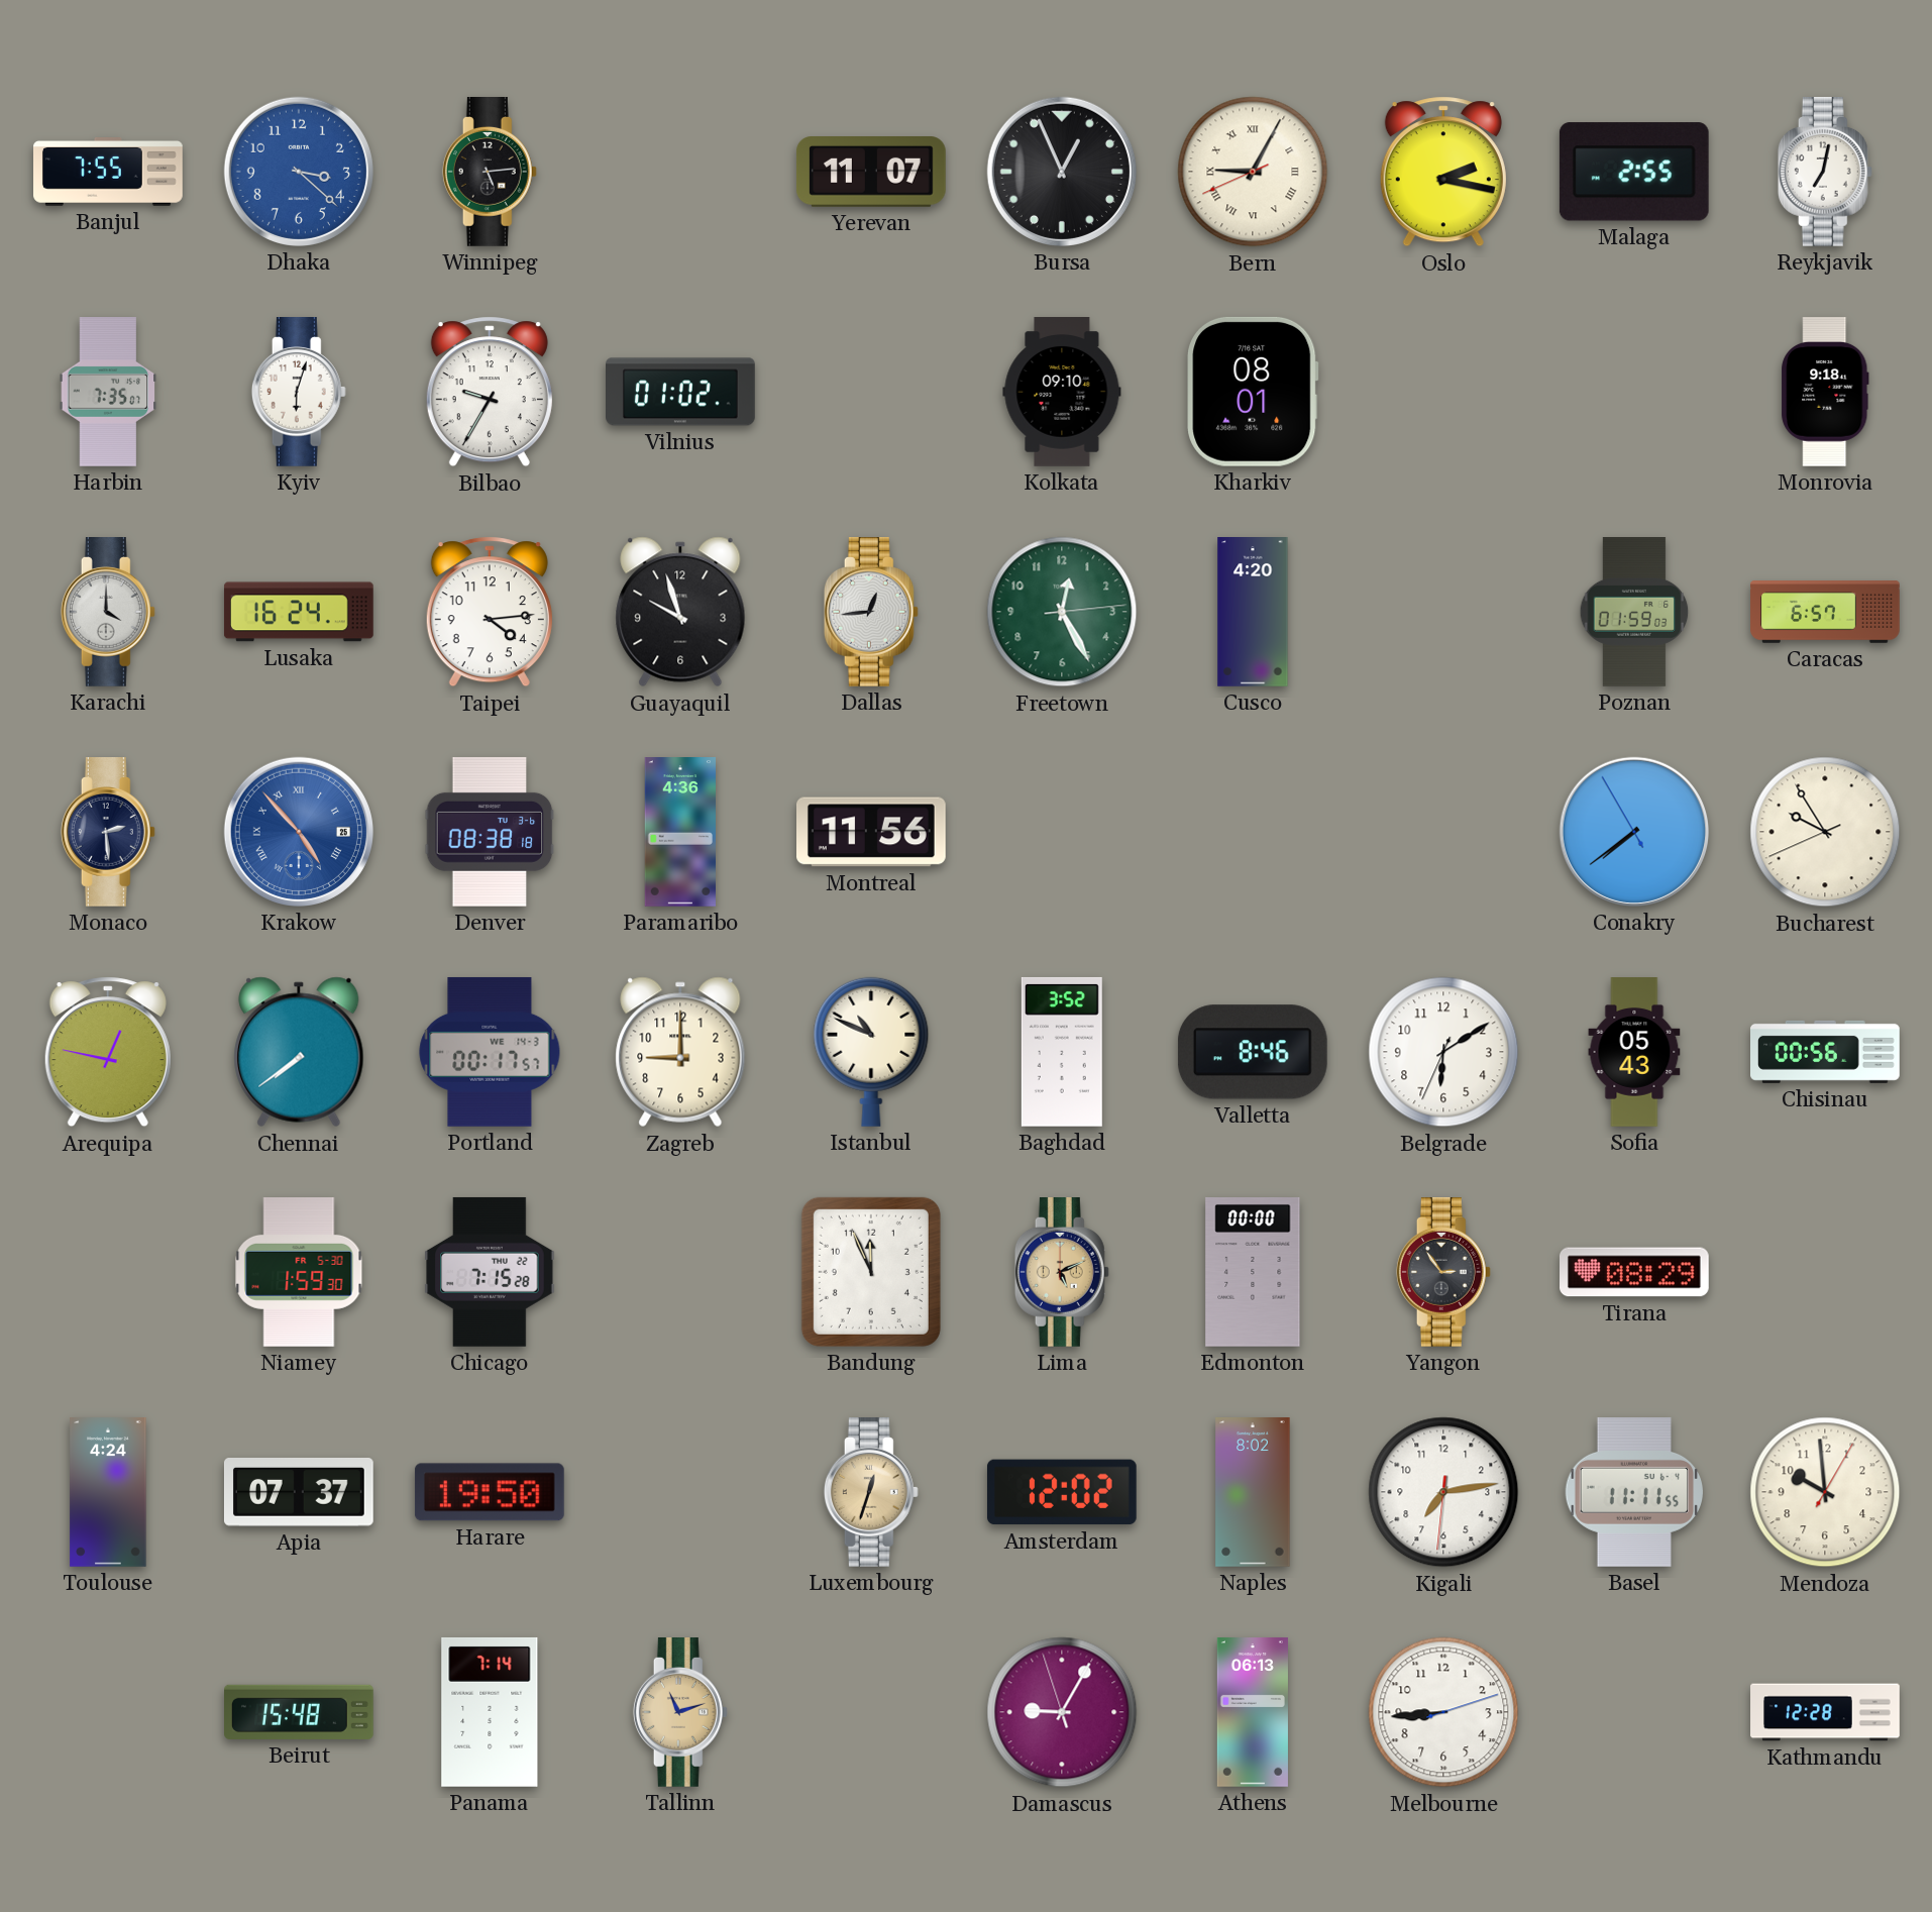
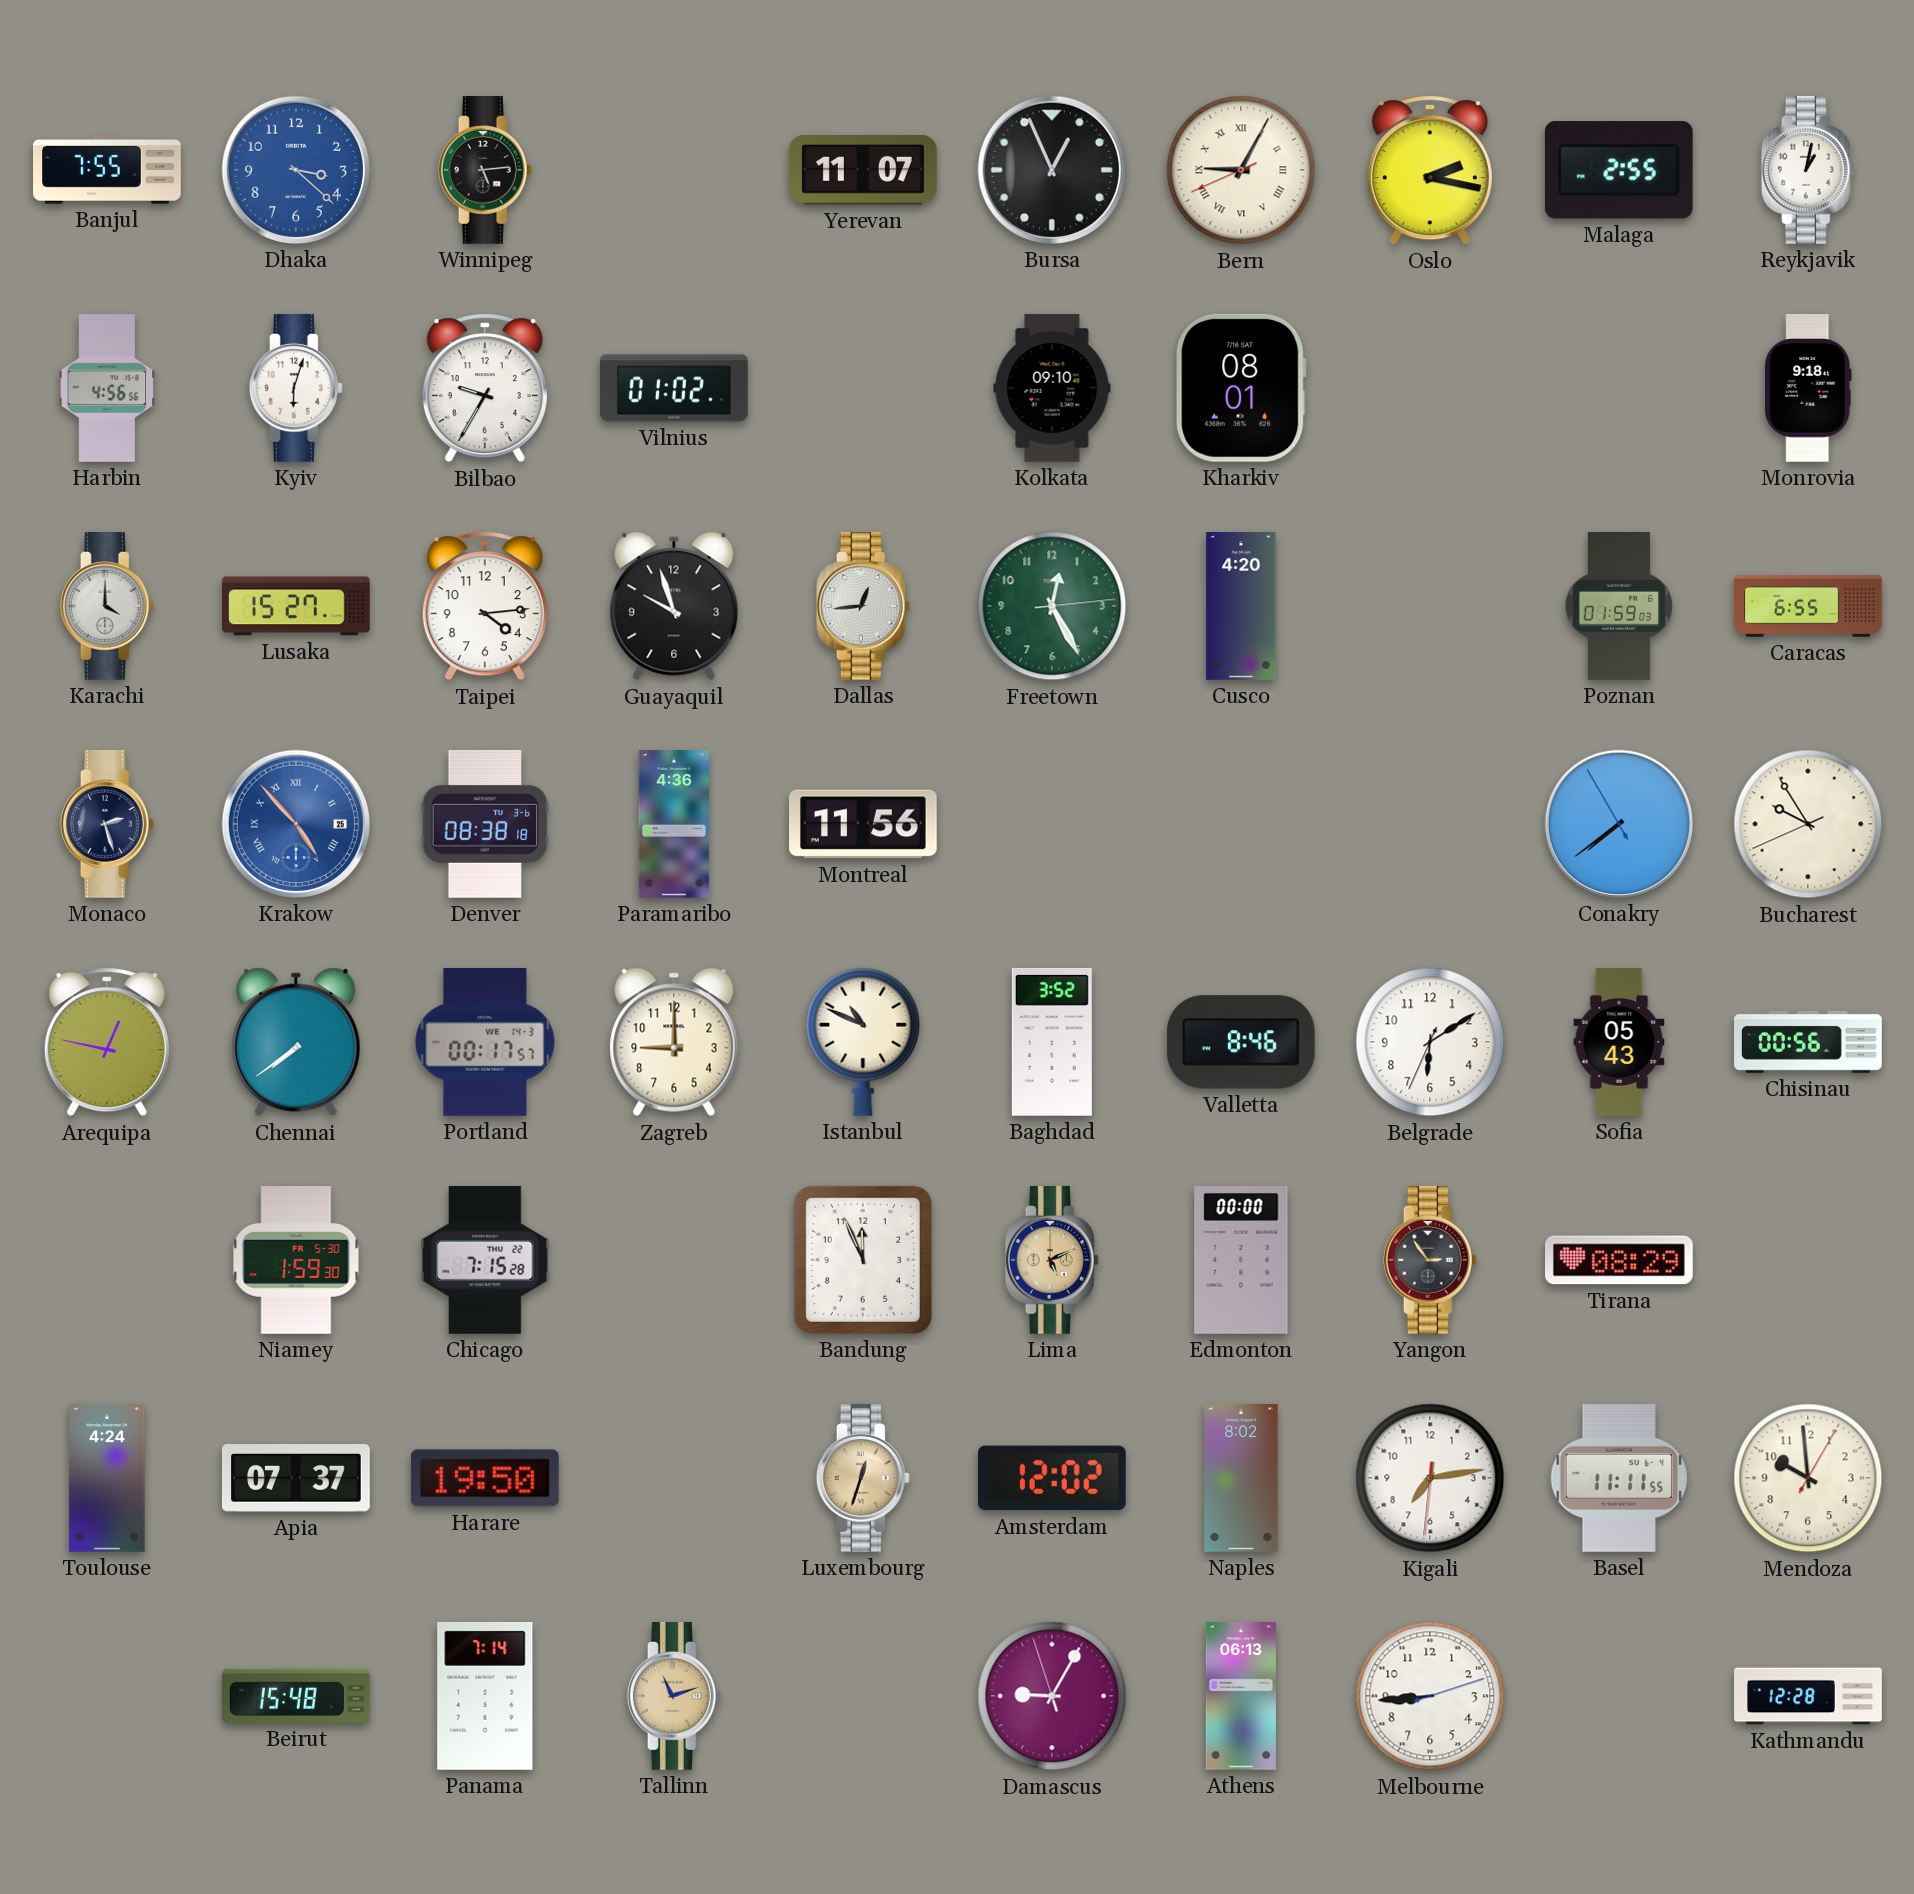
Reykjavik: 7:02 -> 1:02
Harbin: 7:35 -> 4:56
Lusaka: 16:24 -> 15:27
Caracas: 6:57 -> 6:55
Monaco: 2:29 -> 2:27
